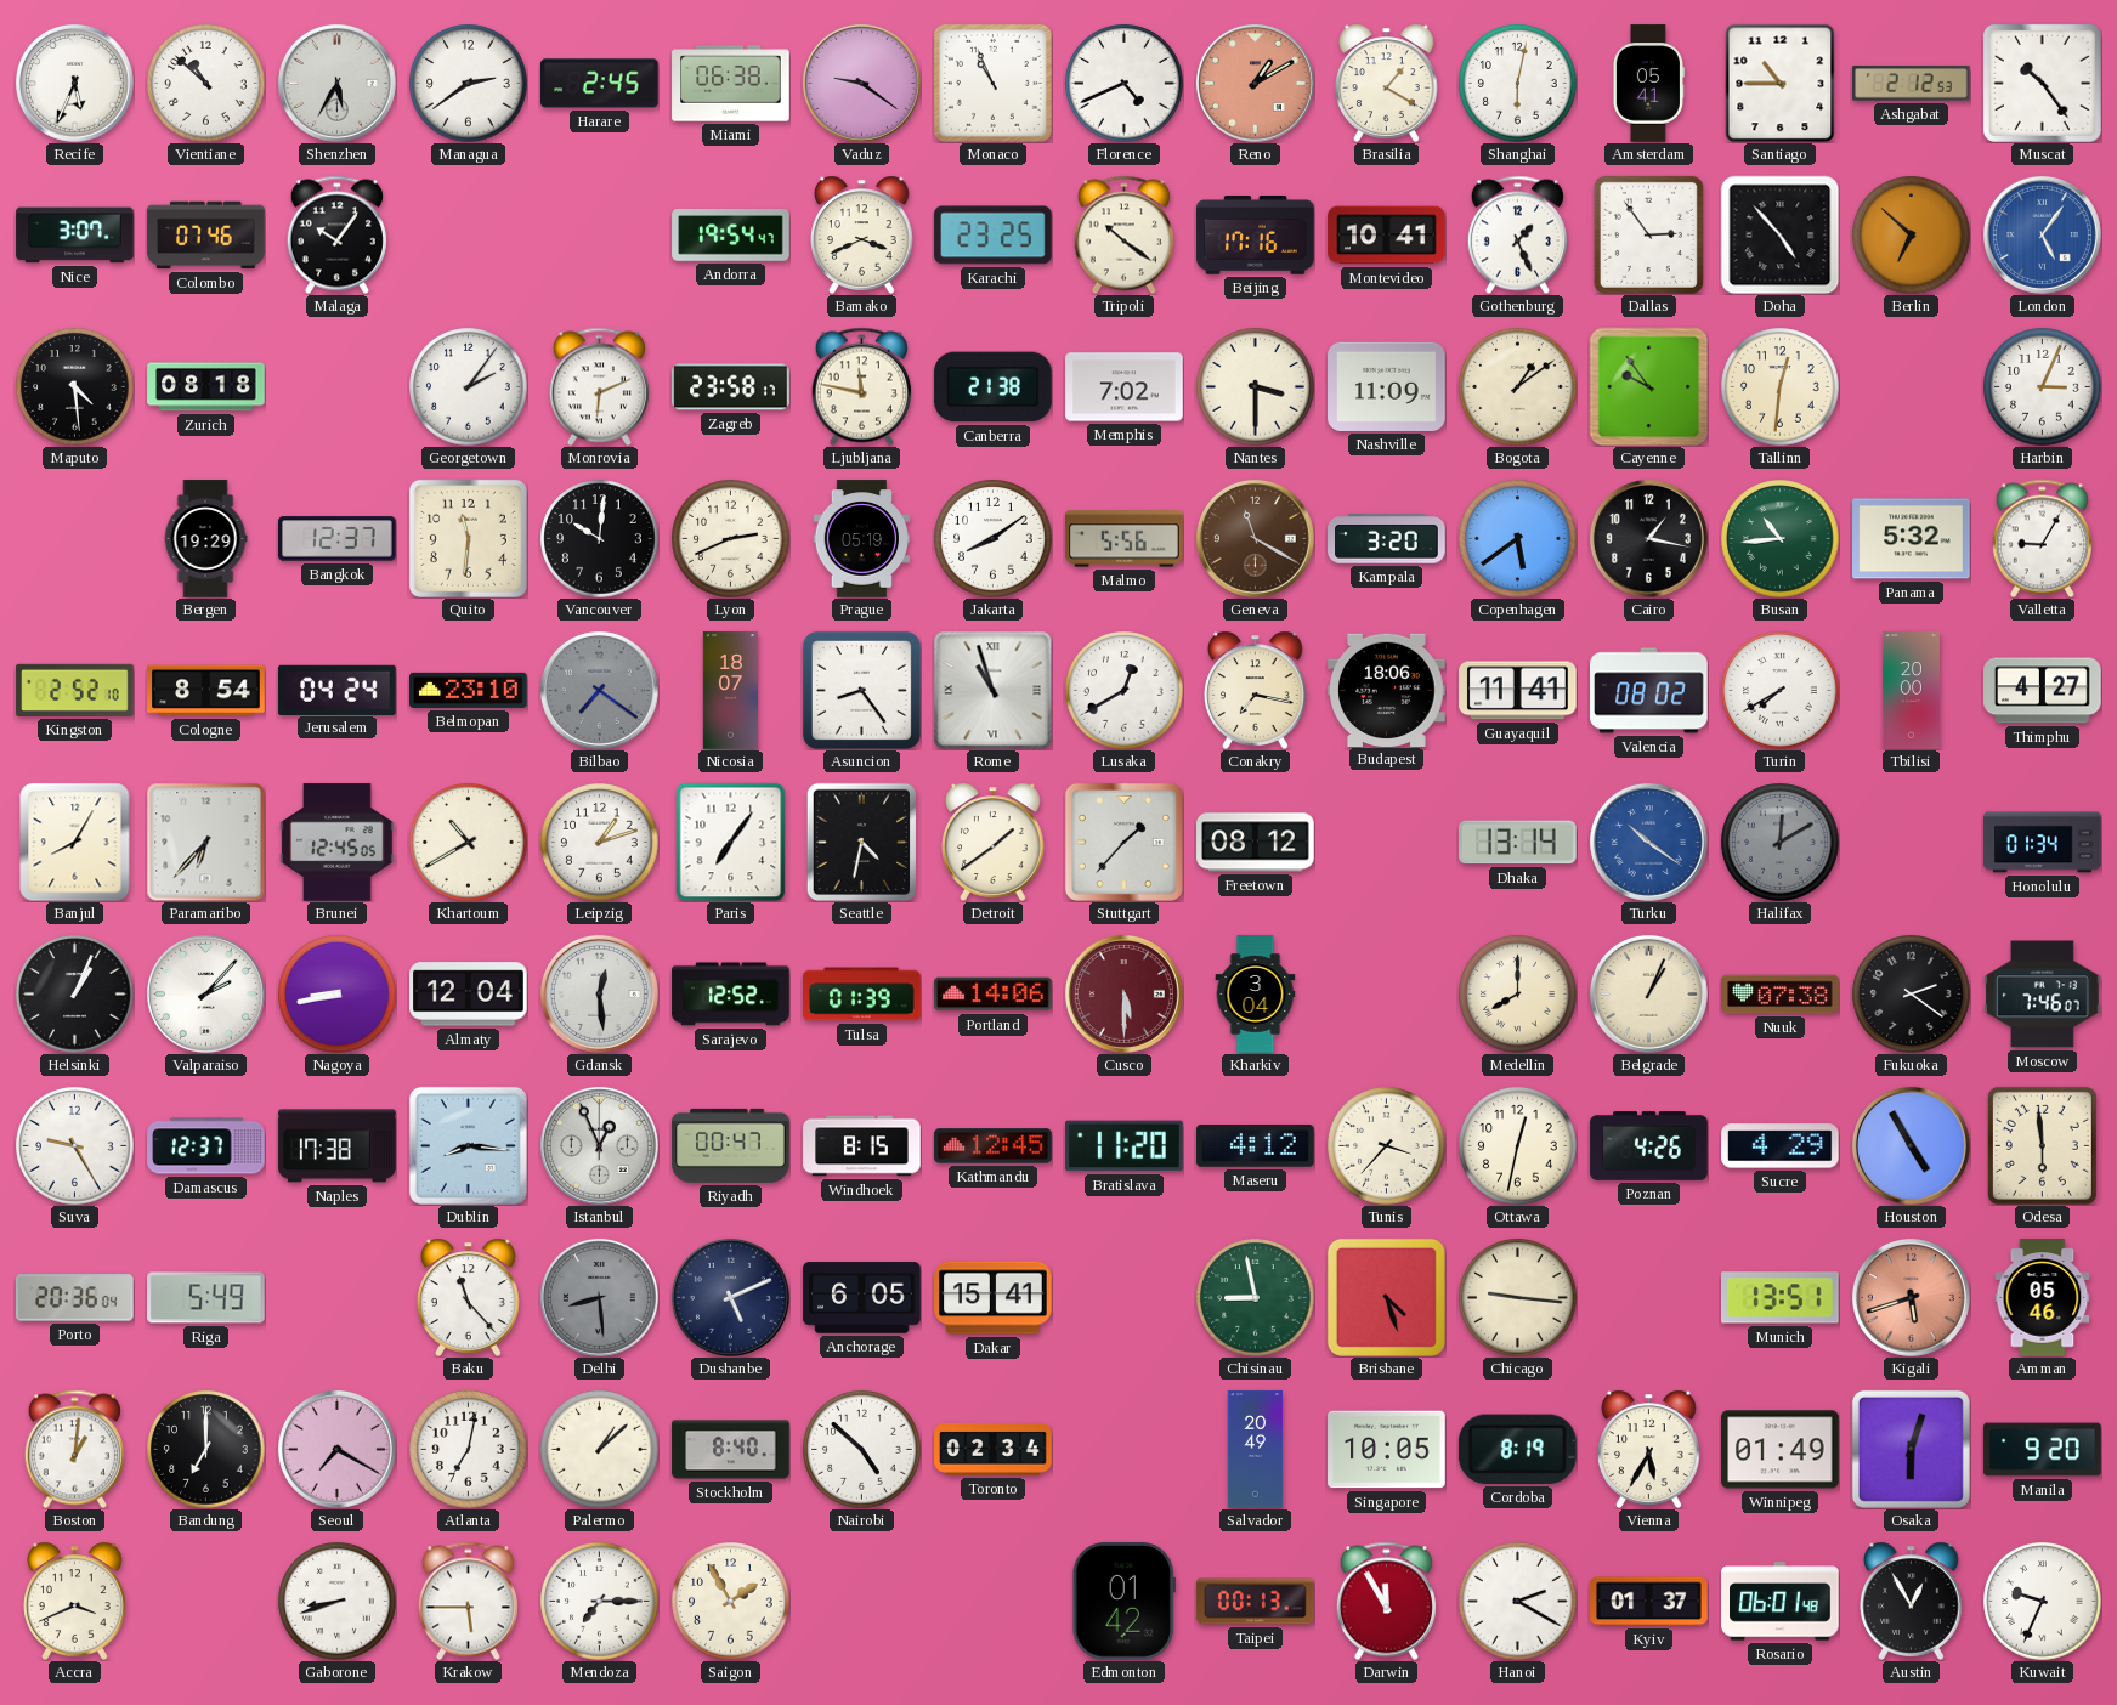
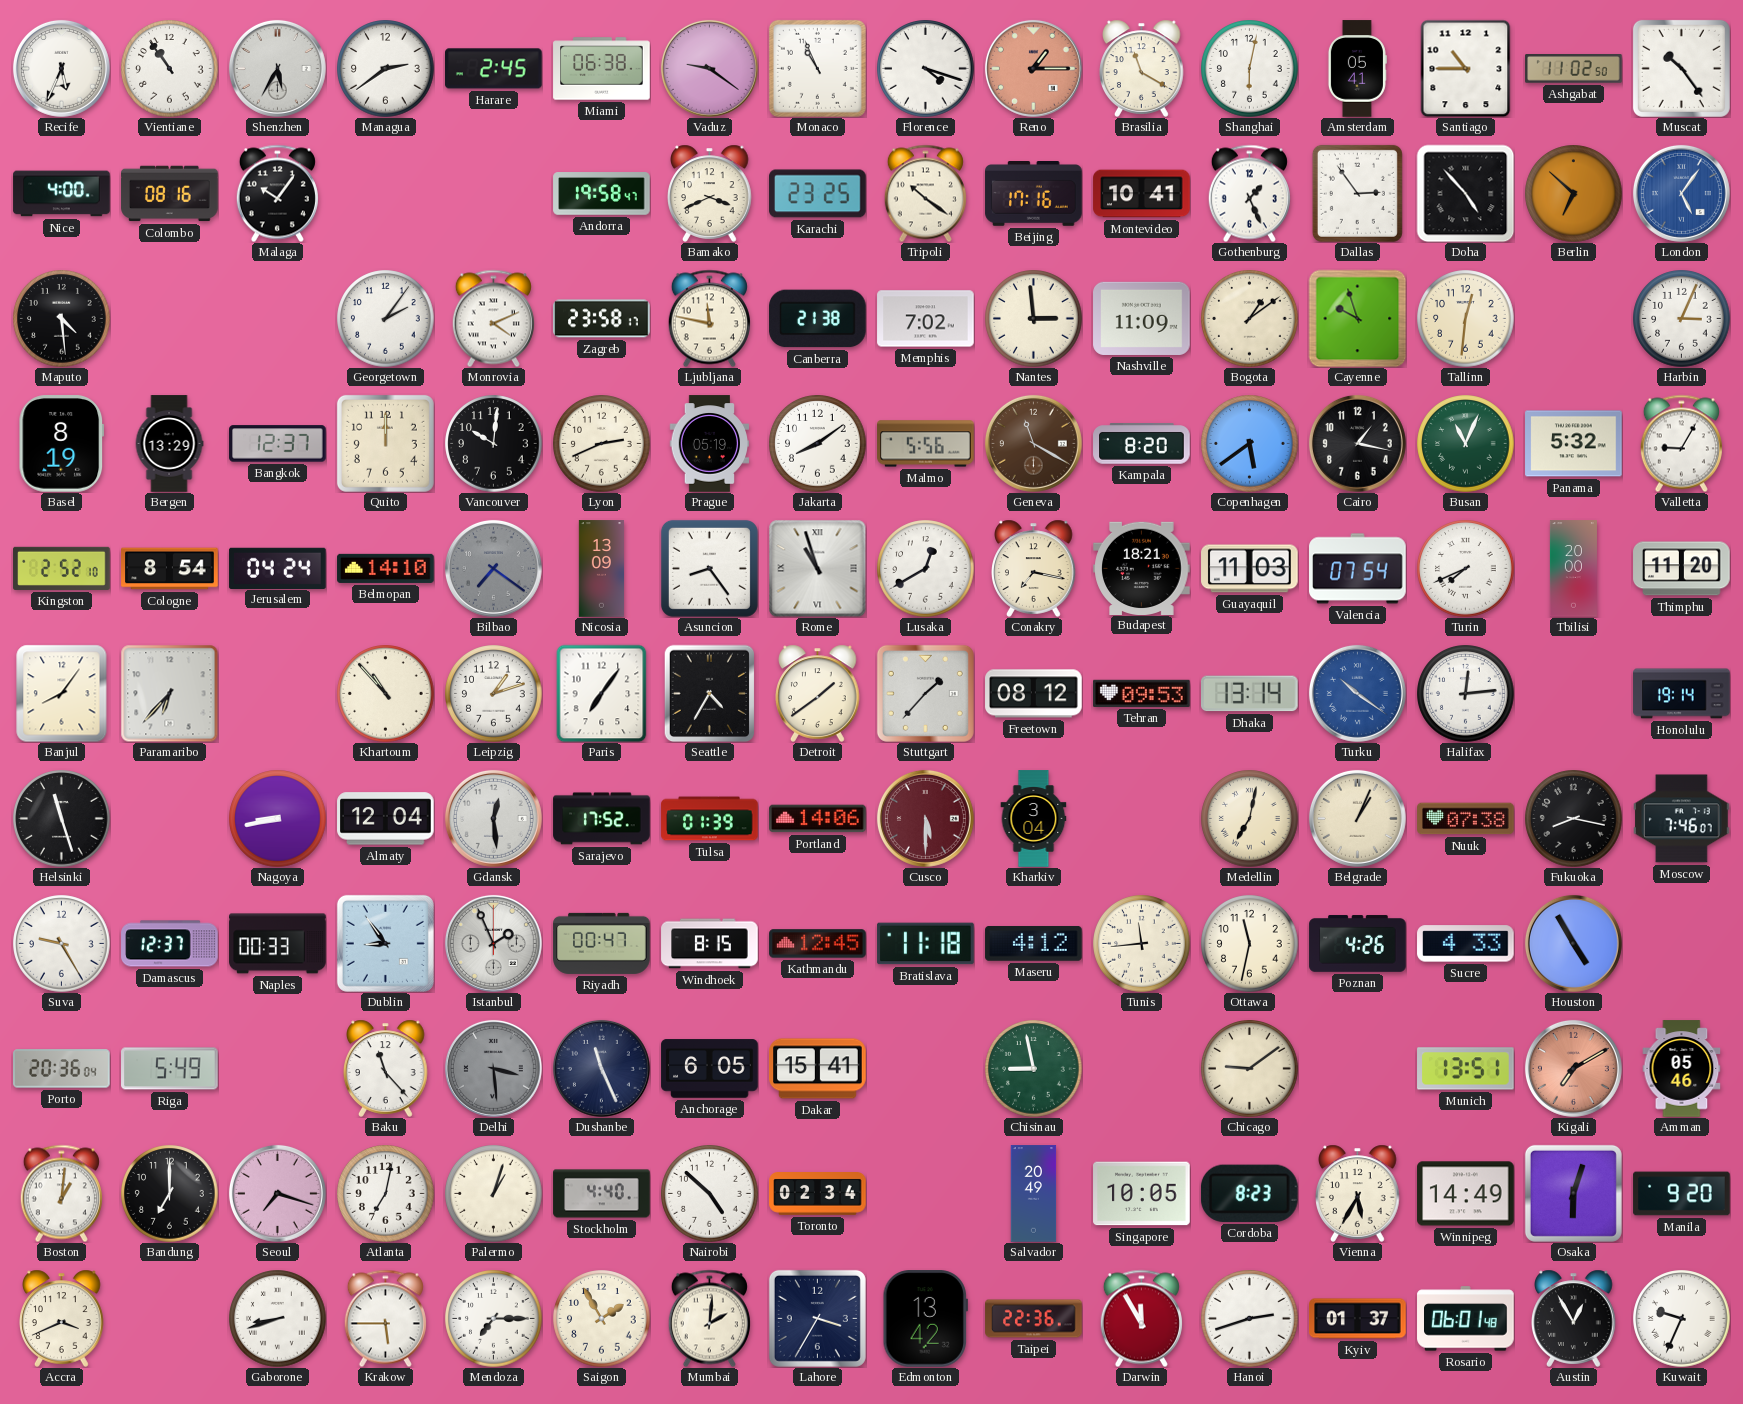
Vientiane: 10:52 -> 10:54
Florence: 4:41 -> 4:18
Reno: 1:10 -> 1:15
Brasilia: 1:20 -> 11:20
Ashgabat: 2:12 -> 11:02
Nice: 3:07 -> 4:00
Colombo: 07:46 -> 08:16
Andorra: 19:54 -> 19:58
Zurich: 08:18 -> none
Monrovia: 6:11 -> 4:11
Nantes: 3:30 -> 2:59
Cayenne: 9:54 -> 9:57
Basel: none -> 8:19
Bergen: 19:29 -> 13:29
Quito: 11:31 -> 12:00
Kampala: 3:20 -> 8:20
Busan: 10:44 -> 11:04
Belmopan: 23:10 -> 14:10
Nicosia: 18:07 -> 13:09
Budapest: 18:06 -> 18:21
Guayaquil: 11:41 -> 11:03
Valencia: 08:02 -> 07:54
Turin: 7:40 -> 7:41
Thimphu: 4:27 -> 11:20
Banjul: 8:05 -> 8:06
Brunei: 12:45 -> none
Khartoum: 10:40 -> 10:53
Seattle: 4:32 -> 4:35
Tehran: none -> 09:53
Halifax: 12:10 -> 12:14
Halifax dial: grey -> white
Honolulu: 01:34 -> 19:14
Helsinki: 1:04 -> 11:27
Valparaiso: 2:07 -> none
Sarajevo: 12:52 -> 17:52
Medellin: 8:00 -> 7:02
Fukuoka: 2:21 -> 8:17
Naples: 17:38 -> 00:33
Dublin: 8:16 -> 8:54
Istanbul: 12:56 -> 1:56
Bratislava: 11:20 -> 11:18
Tunis: 3:37 -> 11:44
Ottawa: 12:32 -> 11:32
Sucre: 4:29 -> 4:33
Odesa: 5:59 -> none
Delhi: 8:29 -> 3:29
Dushanbe: 5:11 -> 11:26
Brisbane: 4:27 -> none
Chicago: 9:16 -> 9:09
Kigali: 5:42 -> 7:10
Seoul: 7:20 -> 7:18
Palermo: 1:08 -> 1:03
Stockholm: 8:40 -> 4:40
Cordoba: 8:19 -> 8:23
Winnipeg: 01:49 -> 14:49
Mumbai: none -> 2:01
Lahore: none -> 3:35
Edmonton: 01:42 -> 13:42
Taipei: 00:13 -> 22:36
Hanoi: 2:20 -> 2:42
